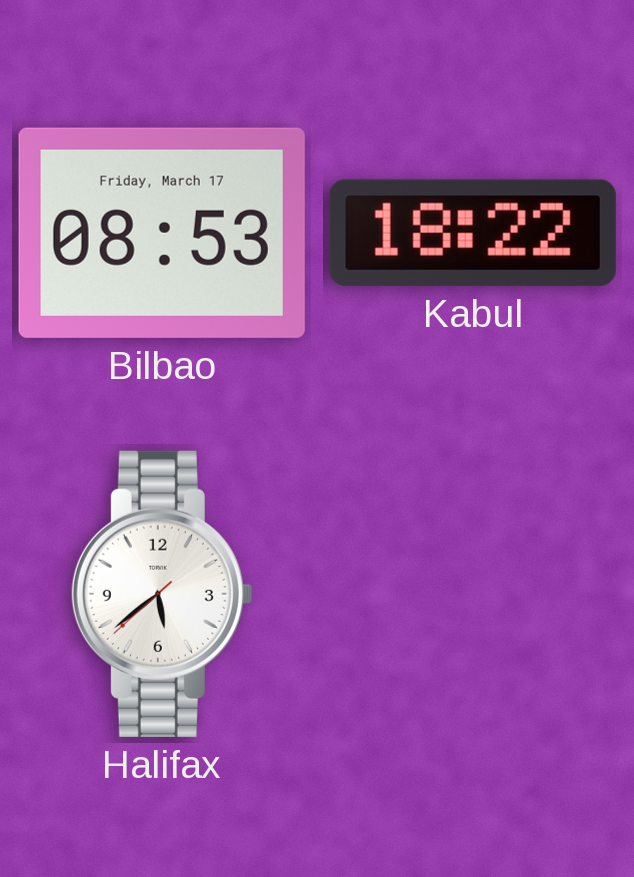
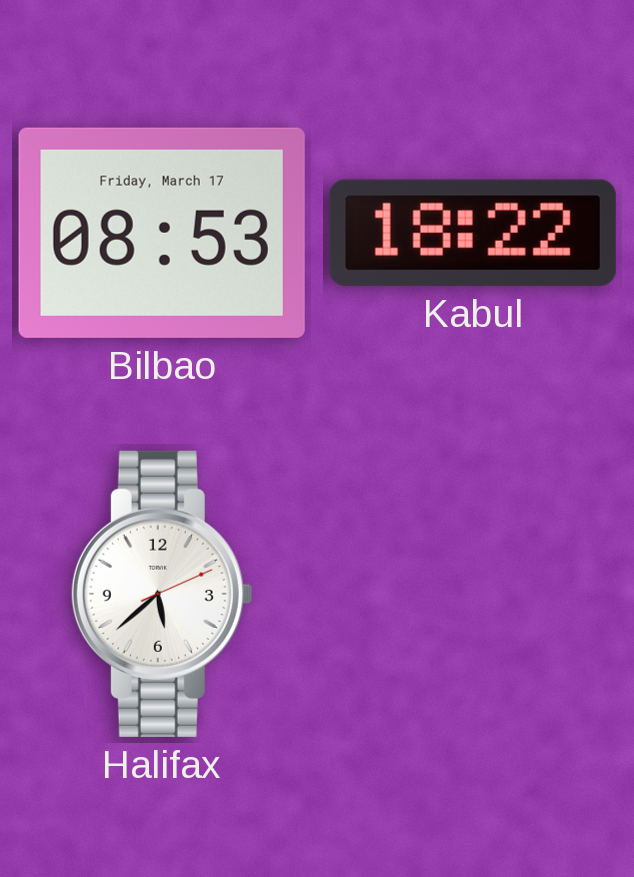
Halifax: 5:38:38 -> 5:38:11
